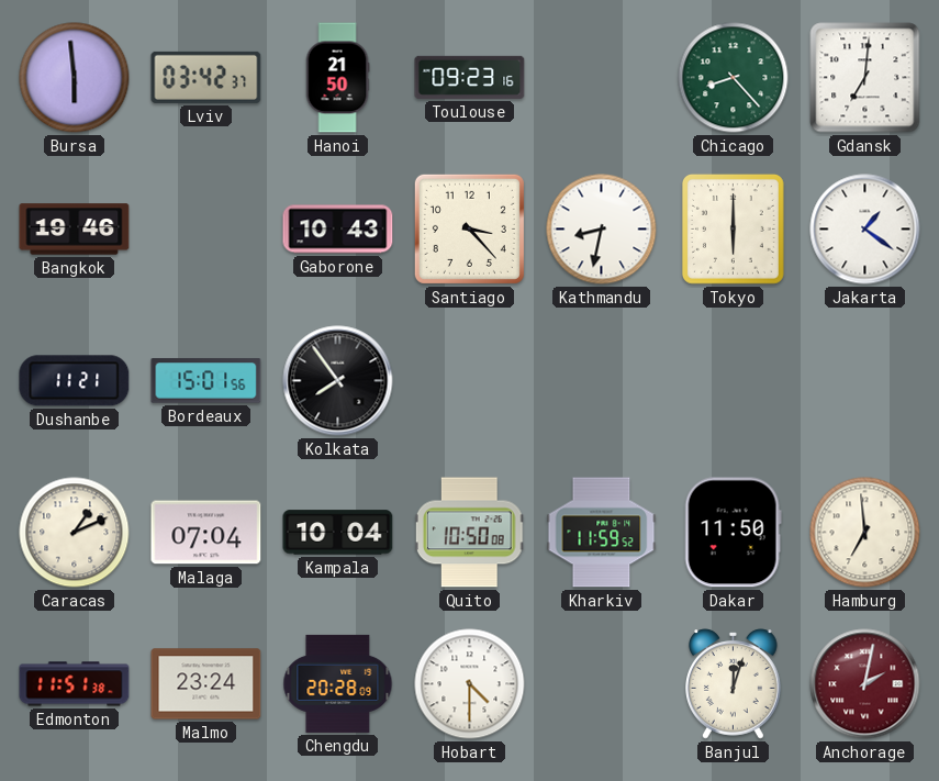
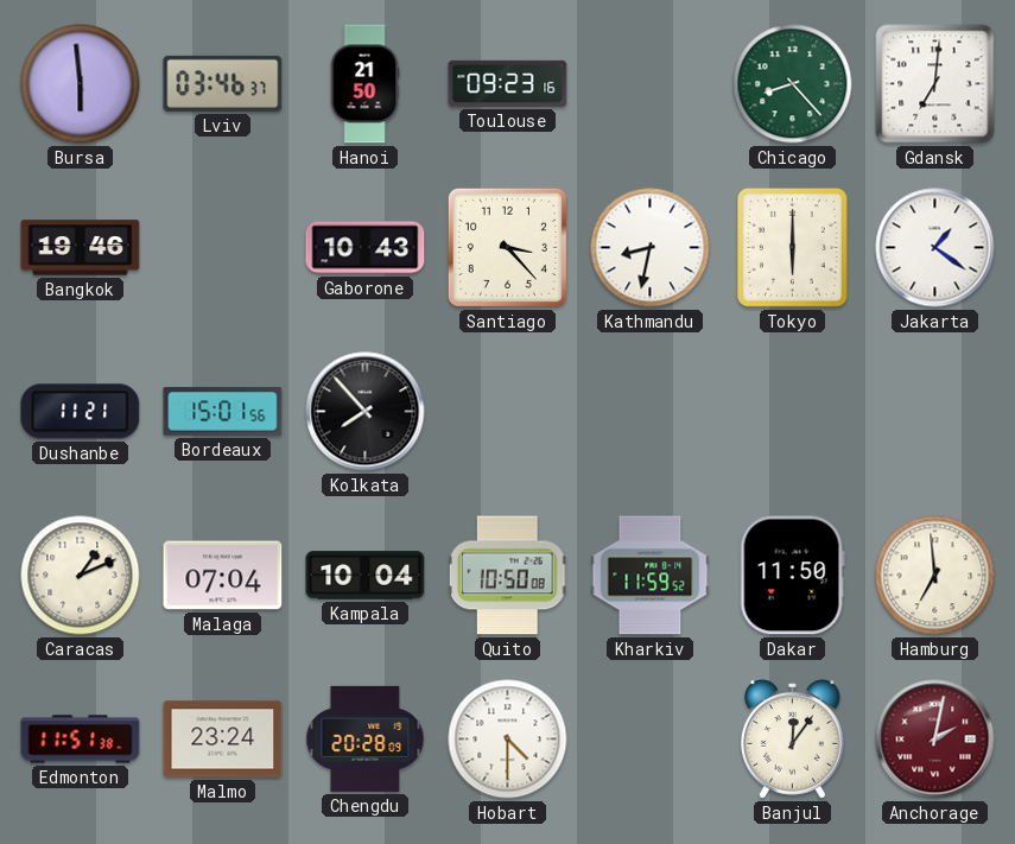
Lviv: 03:42 -> 03:46
Kolkata: 7:54 -> 7:53
Banjul: 12:03 -> 12:06
